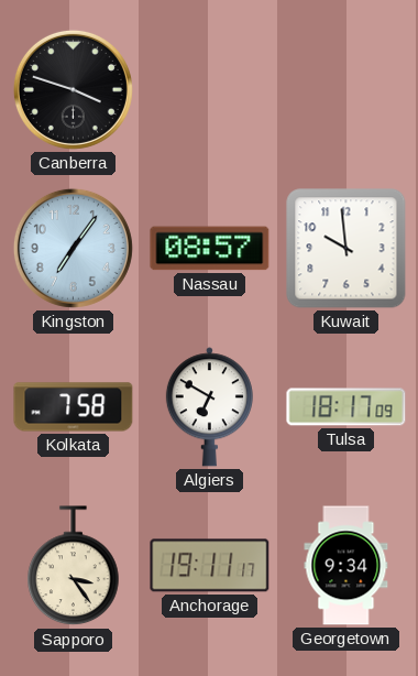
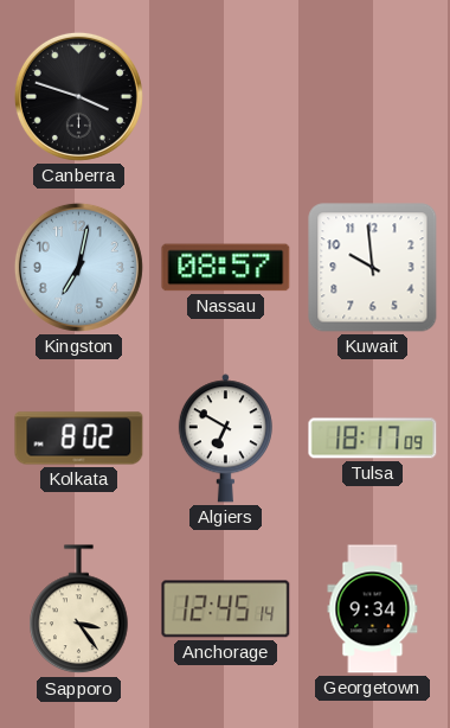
Kingston: 7:06 -> 7:02
Kolkata: 7:58 -> 8:02
Anchorage: 19:11 -> 12:45
